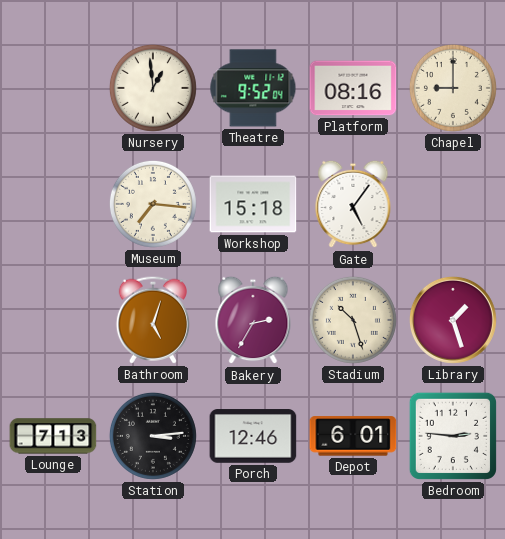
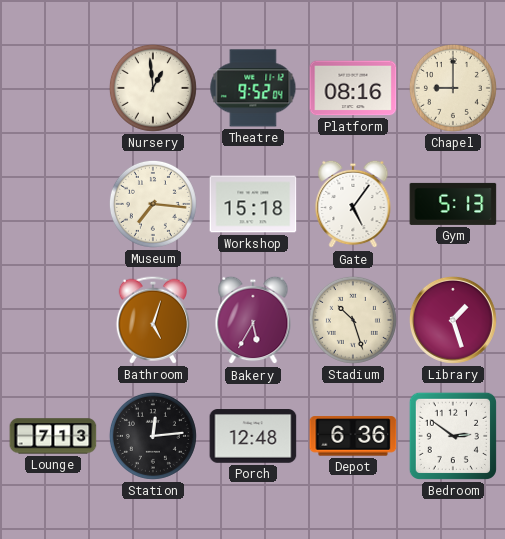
Gym: none -> 5:13
Bakery: 2:35 -> 5:35
Station: 3:14 -> 12:14
Porch: 12:46 -> 12:48
Depot: 6:01 -> 6:36
Bedroom: 2:46 -> 2:51
